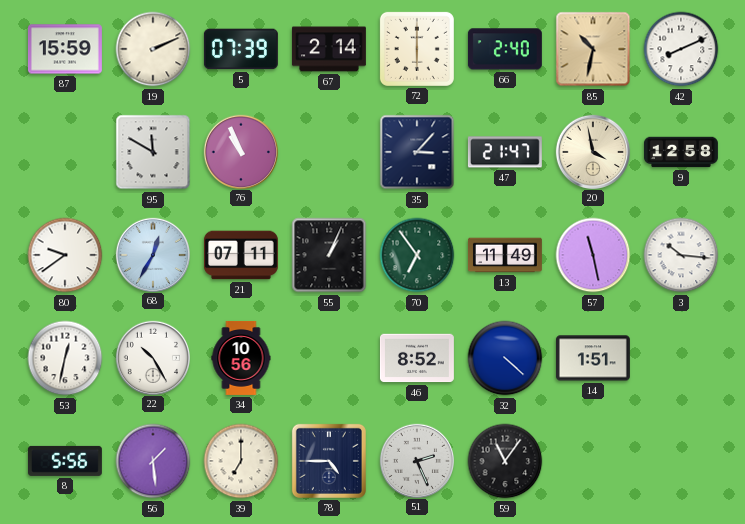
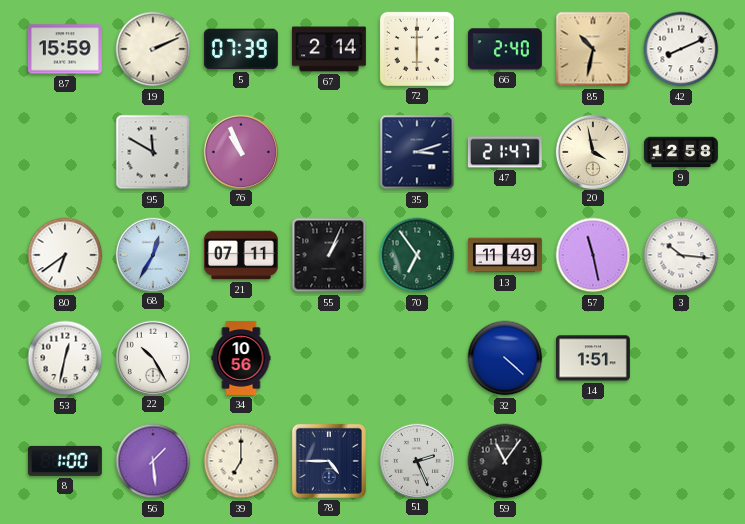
35: 3:07 -> 3:12
80: 9:39 -> 6:39
46: 8:52 -> none
8: 5:56 -> 1:00
